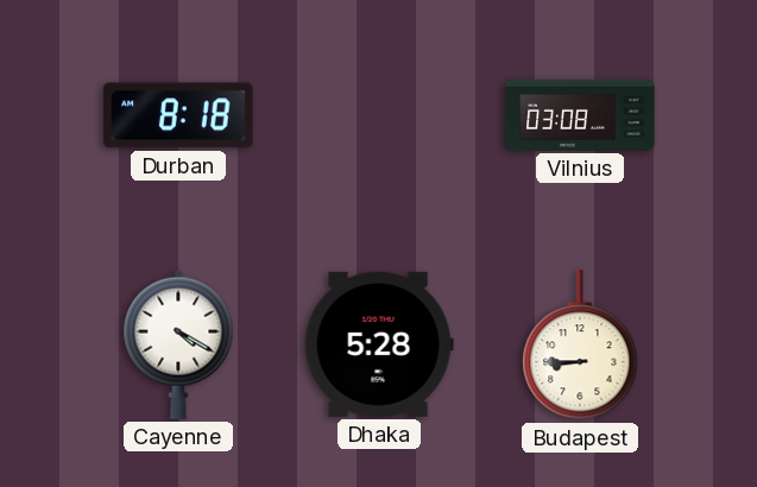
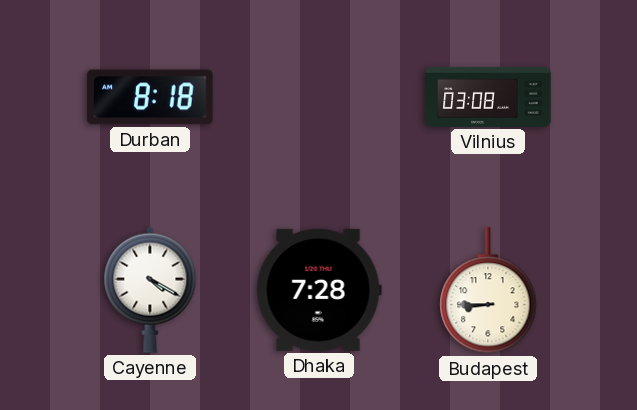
Dhaka: 5:28 -> 7:28
